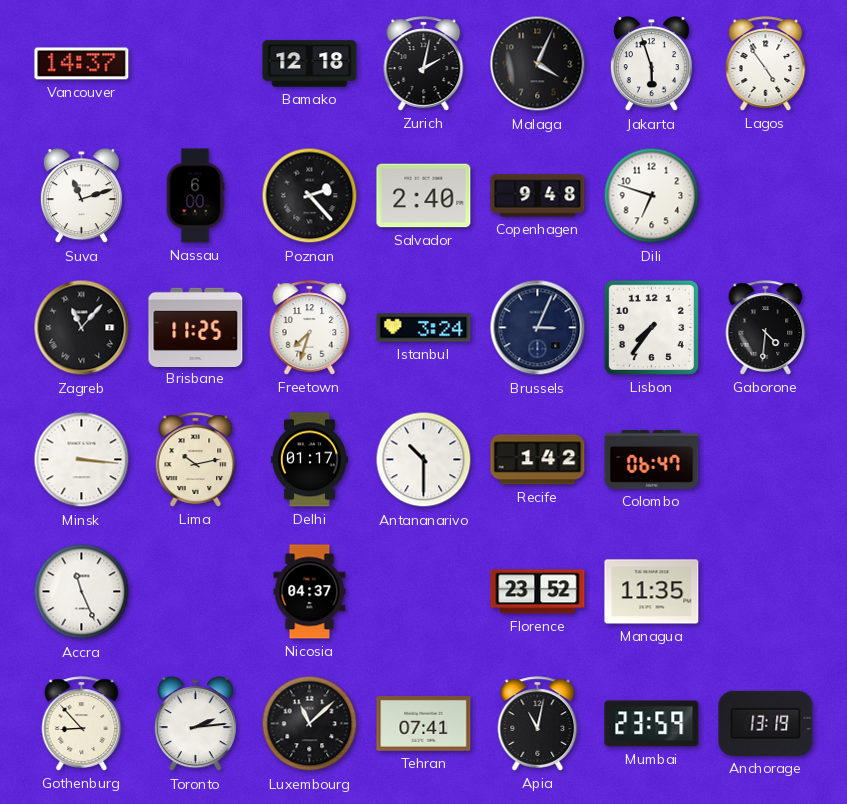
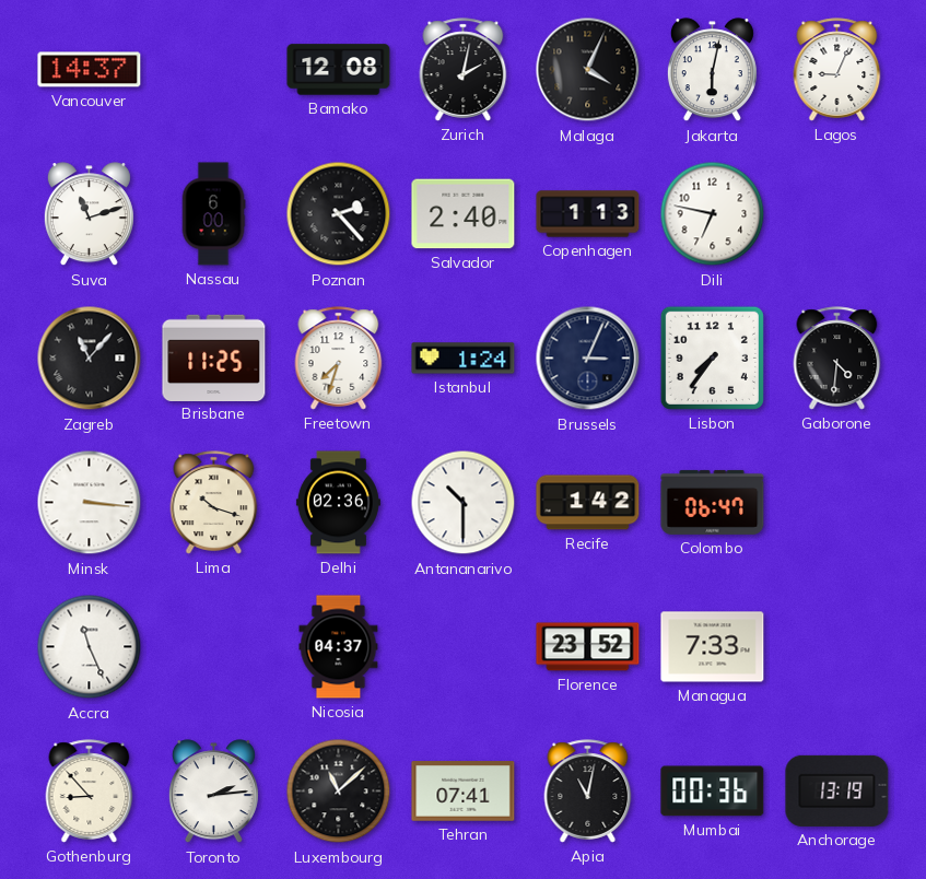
Bamako: 12:18 -> 12:08
Jakarta: 5:57 -> 6:02
Lagos: 4:54 -> 9:04
Copenhagen: 9:48 -> 1:13
Dili: 6:48 -> 6:47
Istanbul: 3:24 -> 1:24
Lima: 10:13 -> 10:18
Delhi: 01:17 -> 02:36
Managua: 11:35 -> 7:33
Mumbai: 23:59 -> 00:36
